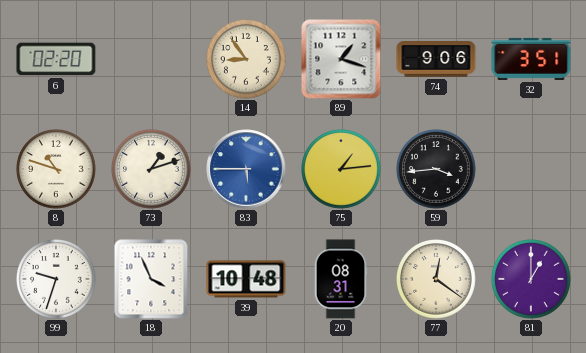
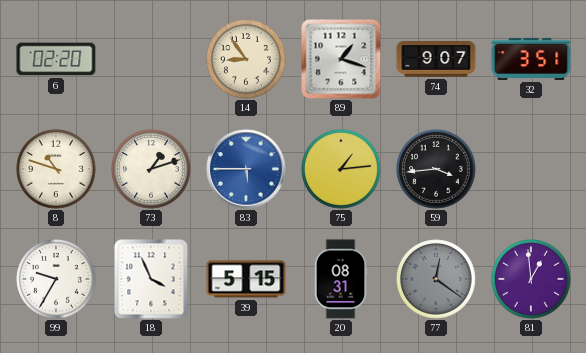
74: 9:06 -> 9:07
99: 9:33 -> 9:35
39: 10:48 -> 5:15
77 dial: cream -> grey
81: 1:00 -> 12:59
